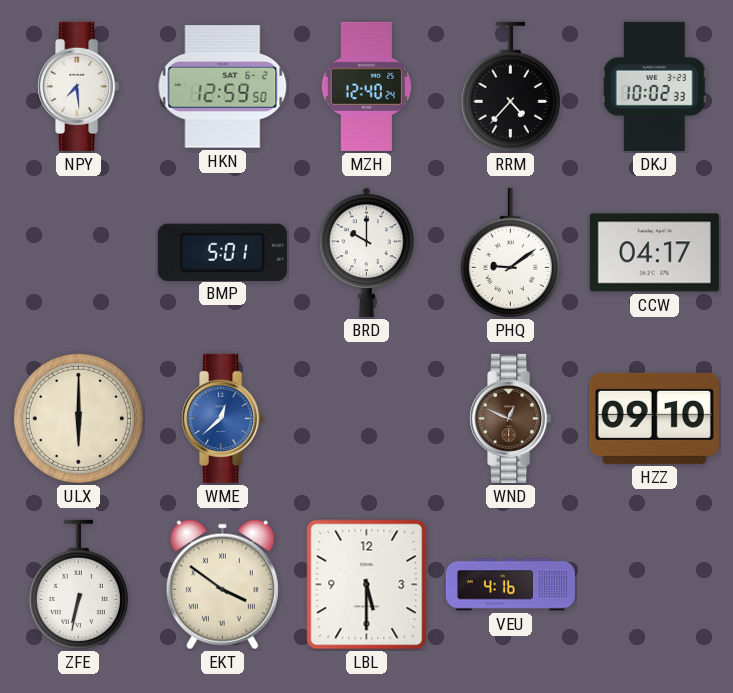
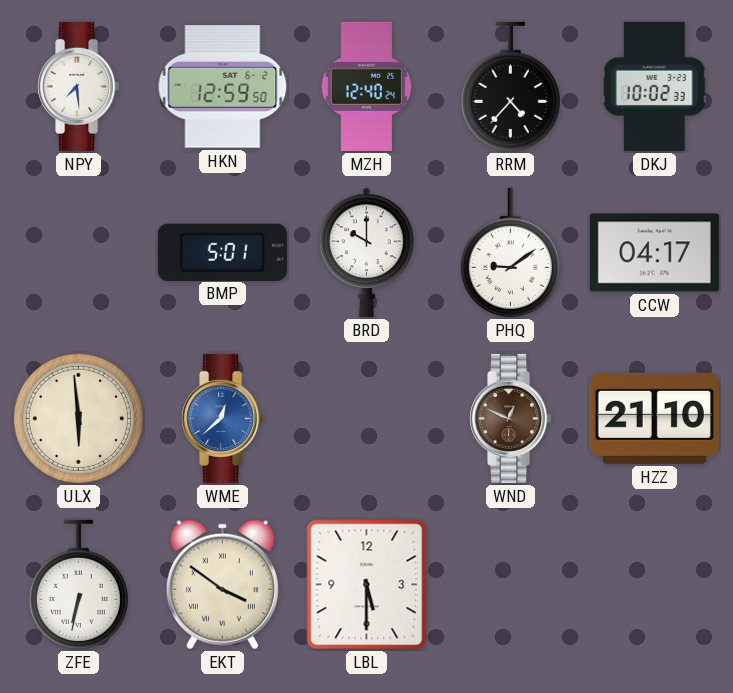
ULX: 6:00 -> 5:59
HZZ: 09:10 -> 21:10
VEU: 4:16 -> none
